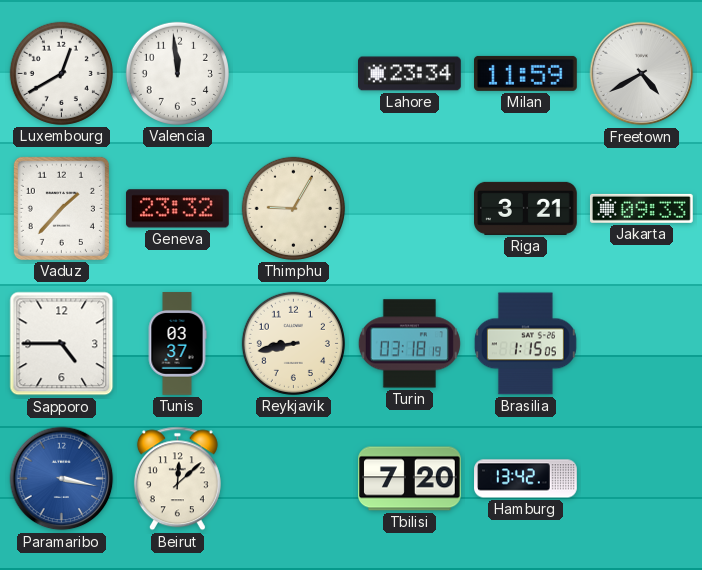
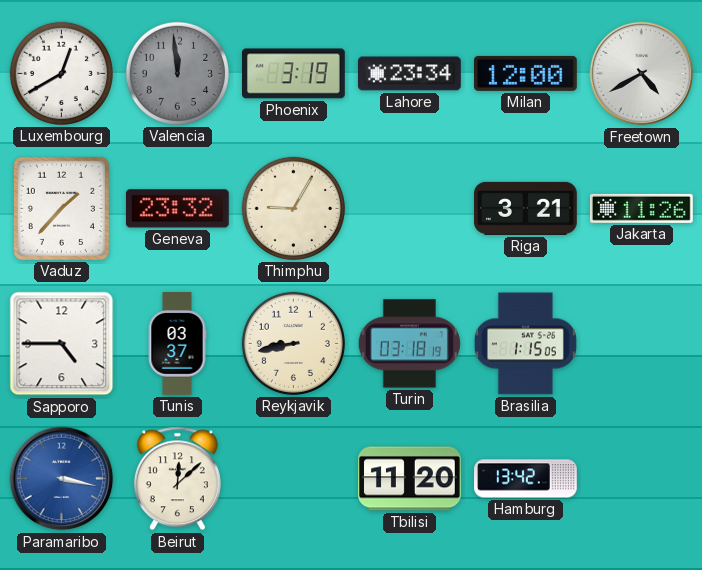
Valencia dial: white -> grey
Phoenix: none -> 3:19
Milan: 11:59 -> 12:00
Jakarta: 09:33 -> 11:26
Tbilisi: 7:20 -> 11:20
